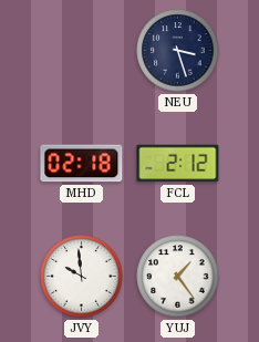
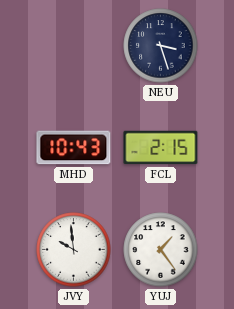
MHD: 02:18 -> 10:43
FCL: 2:12 -> 2:15
